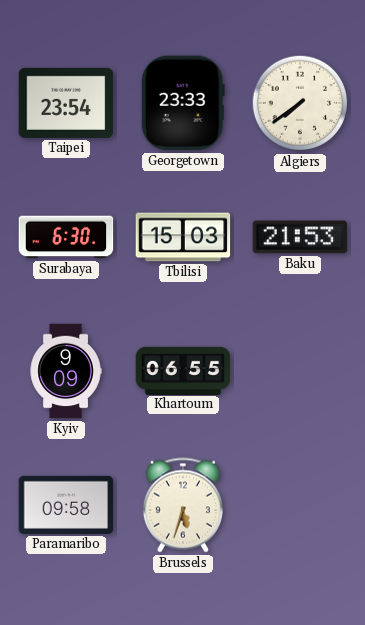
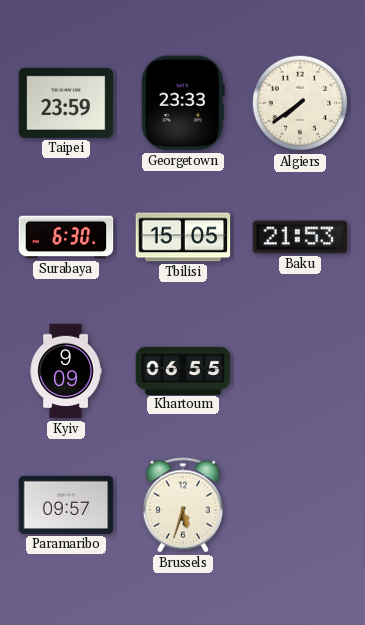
Taipei: 23:54 -> 23:59
Tbilisi: 15:03 -> 15:05
Paramaribo: 09:58 -> 09:57
